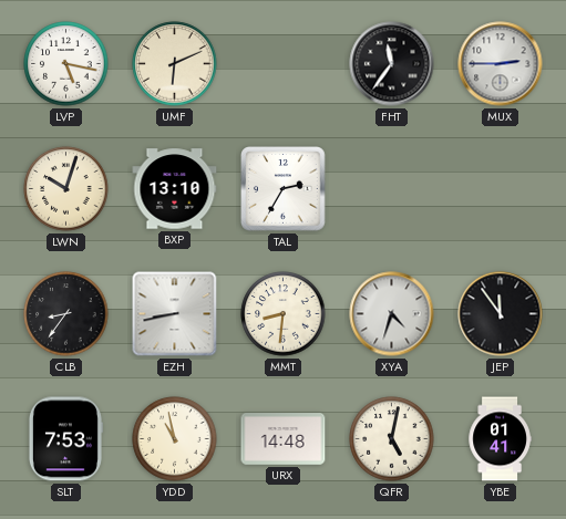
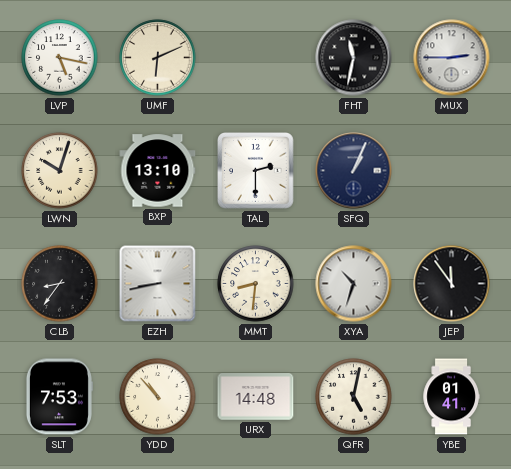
FHT: 11:36 -> 11:32
TAL: 2:35 -> 2:30
SFQ: none -> 1:04
XYA: 4:33 -> 10:33
YDD: 10:58 -> 10:53
